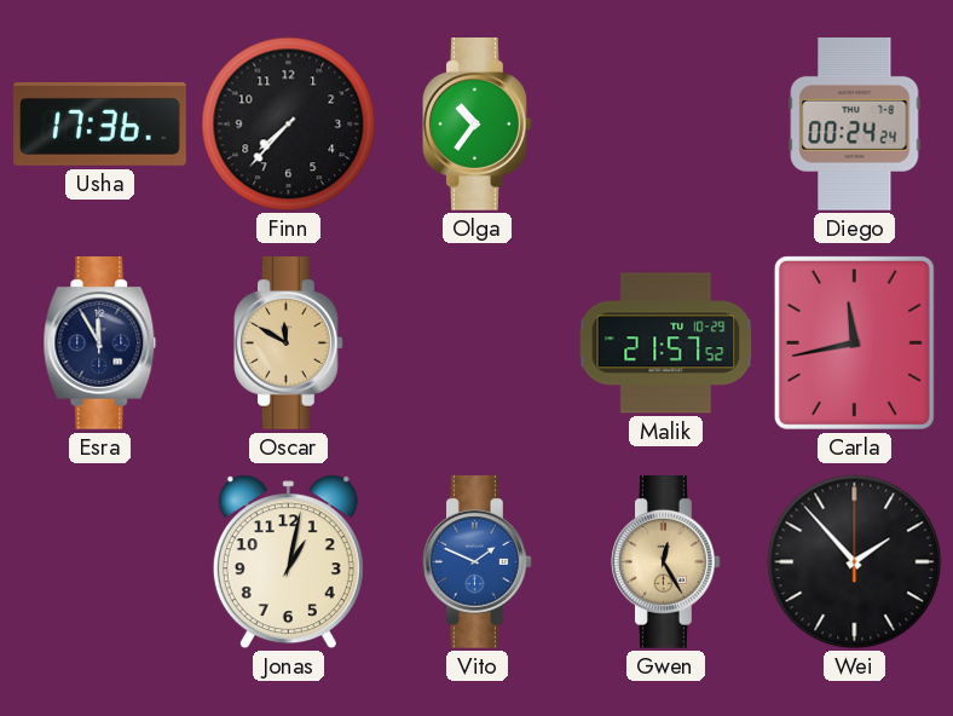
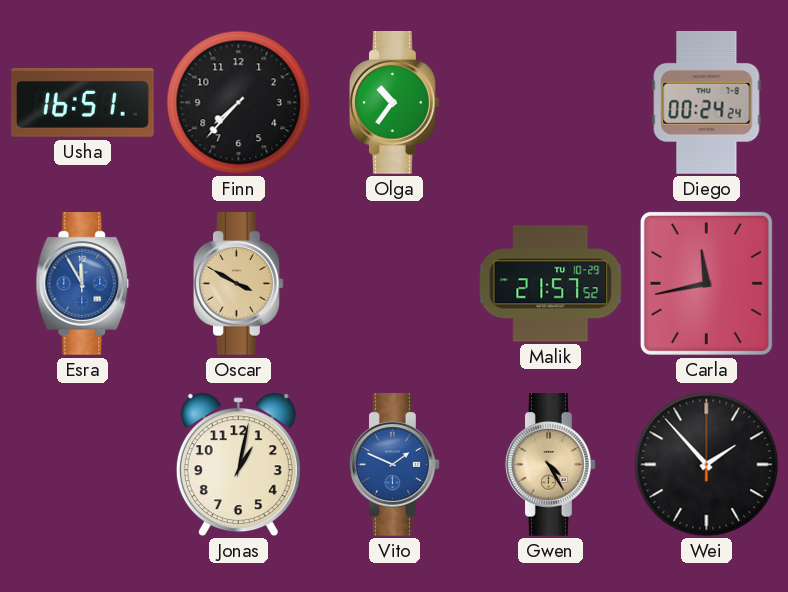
Usha: 17:36 -> 16:51
Esra dial: navy -> blue
Oscar: 11:50 -> 3:50
Gwen: 12:25 -> 4:25
